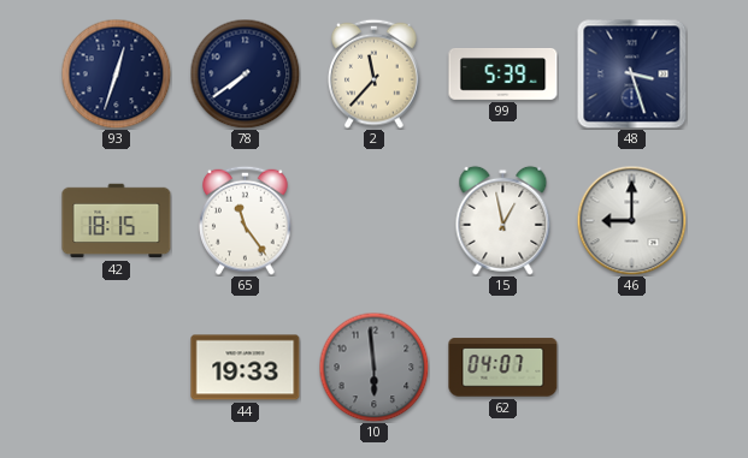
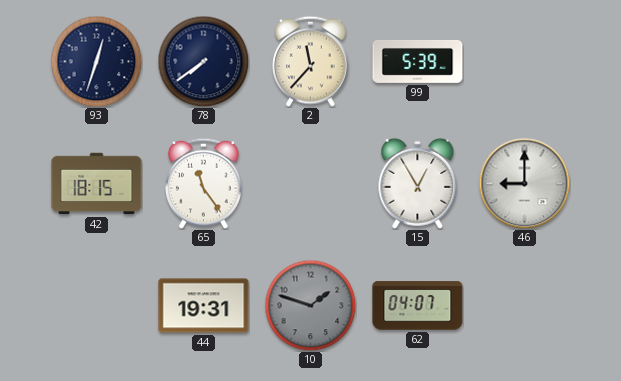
48: 3:27 -> none
15: 12:58 -> 12:55
44: 19:33 -> 19:31
10: 5:59 -> 1:48
